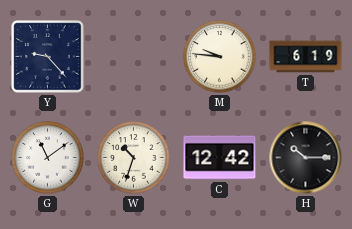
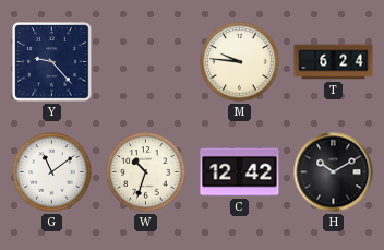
T: 6:19 -> 6:24
H: 10:15 -> 10:10
